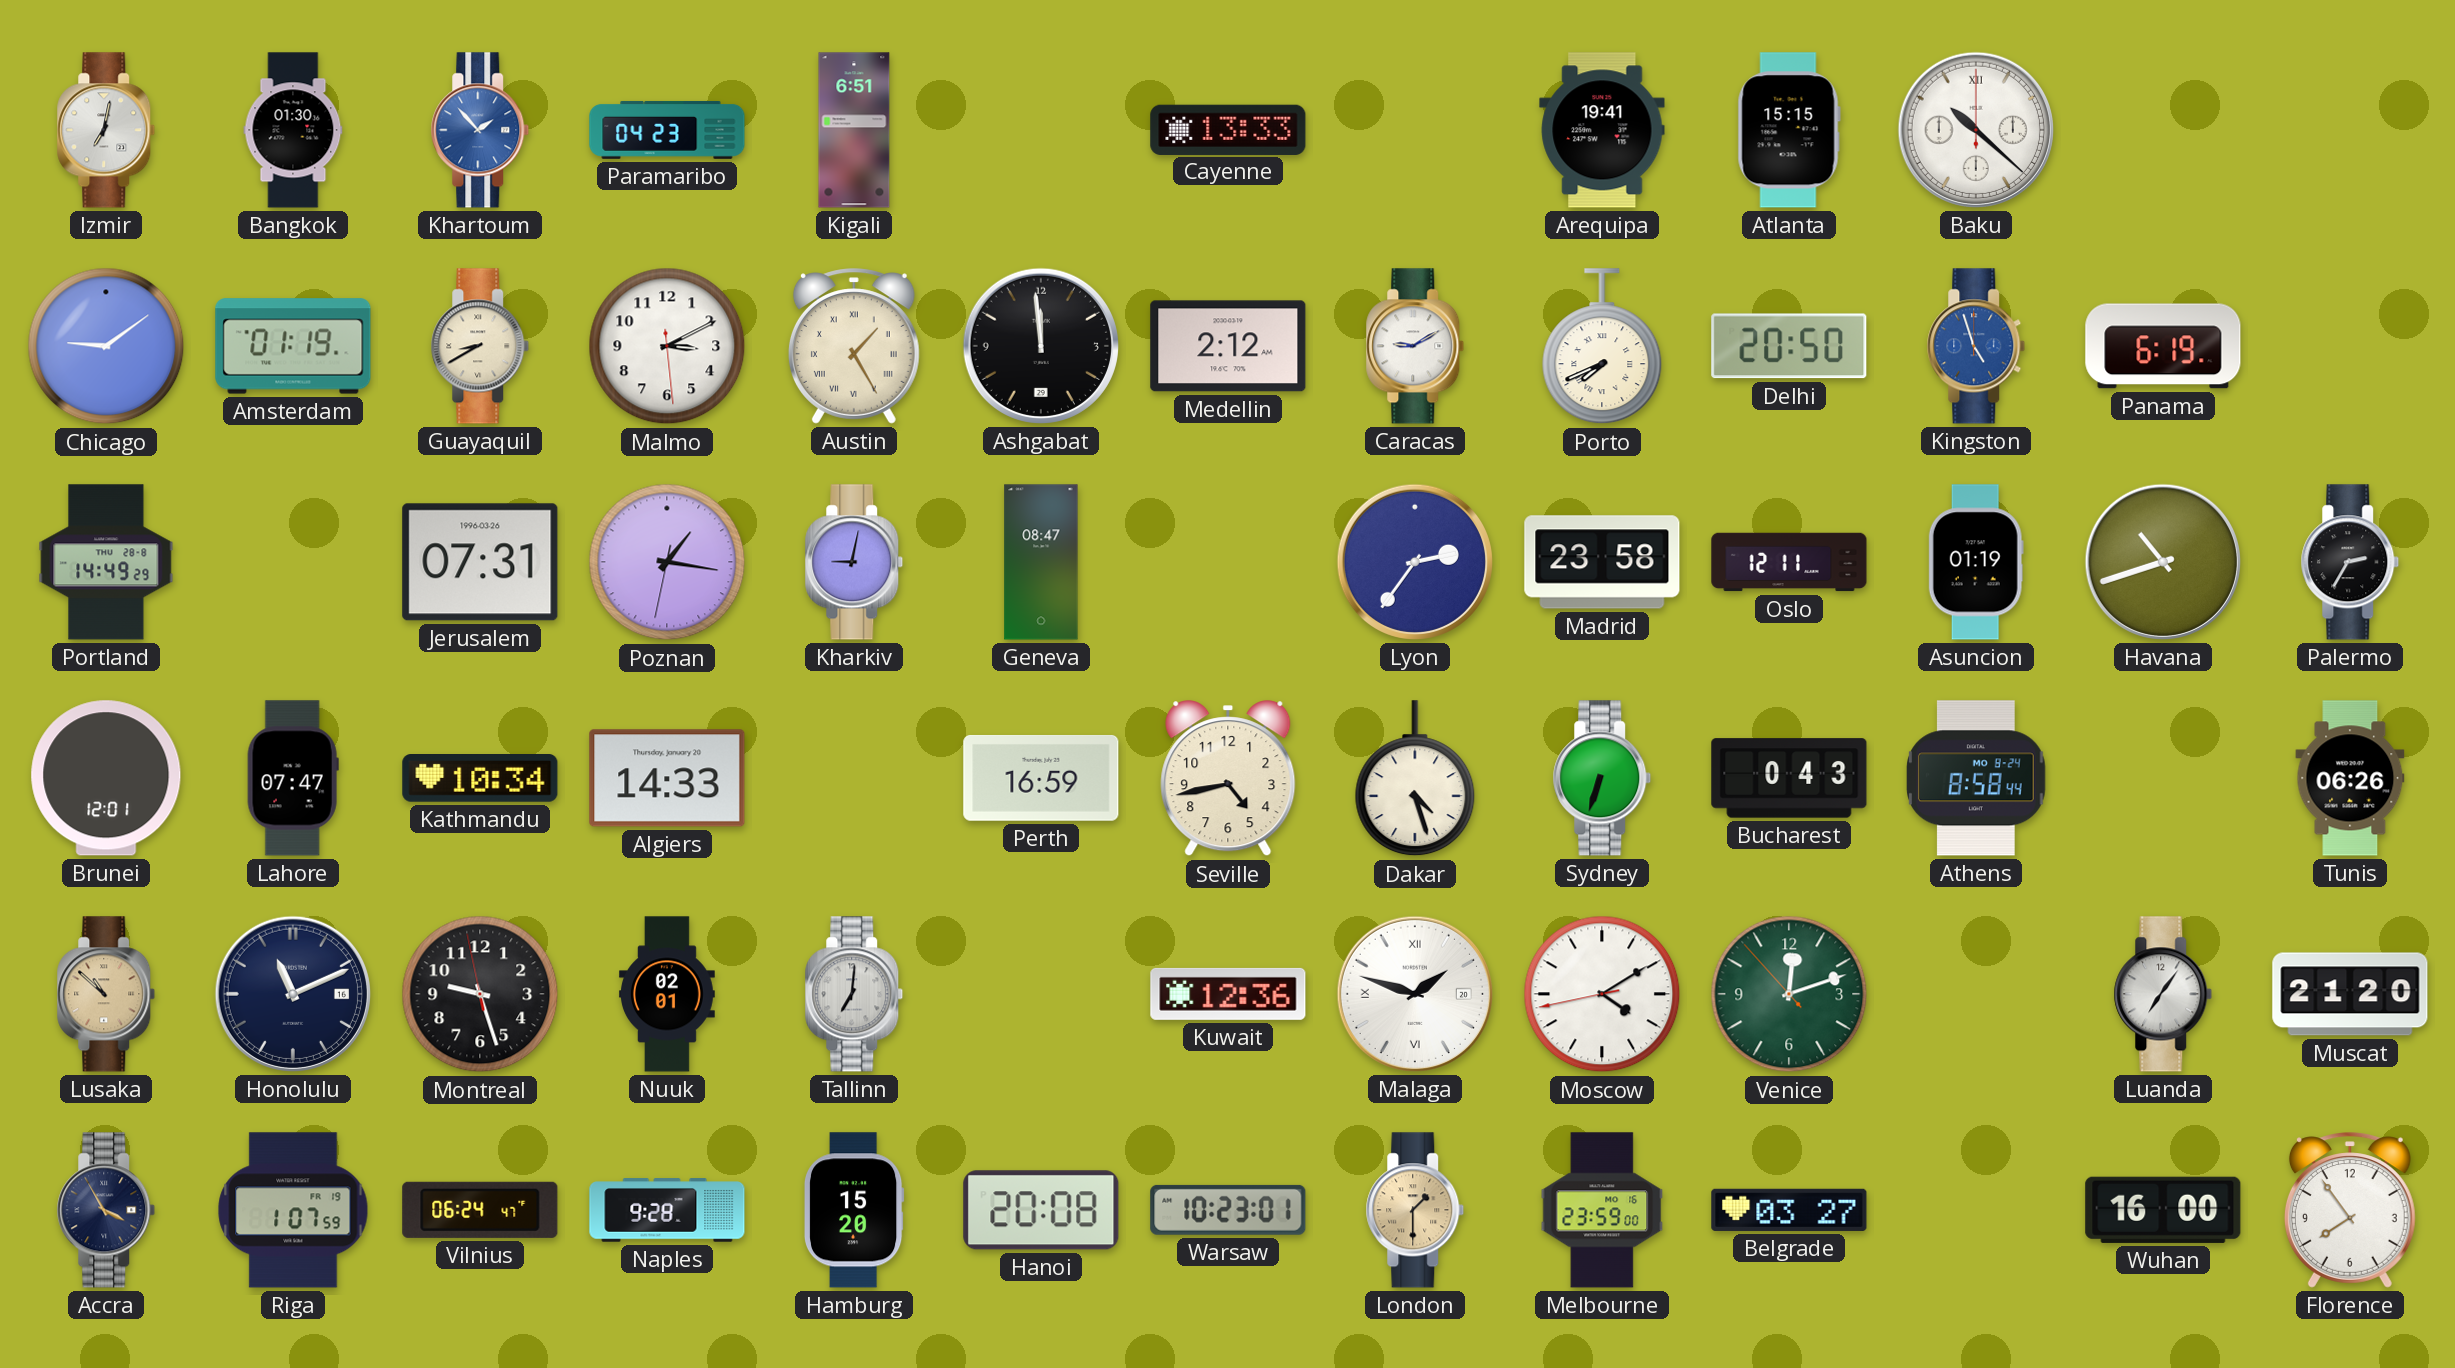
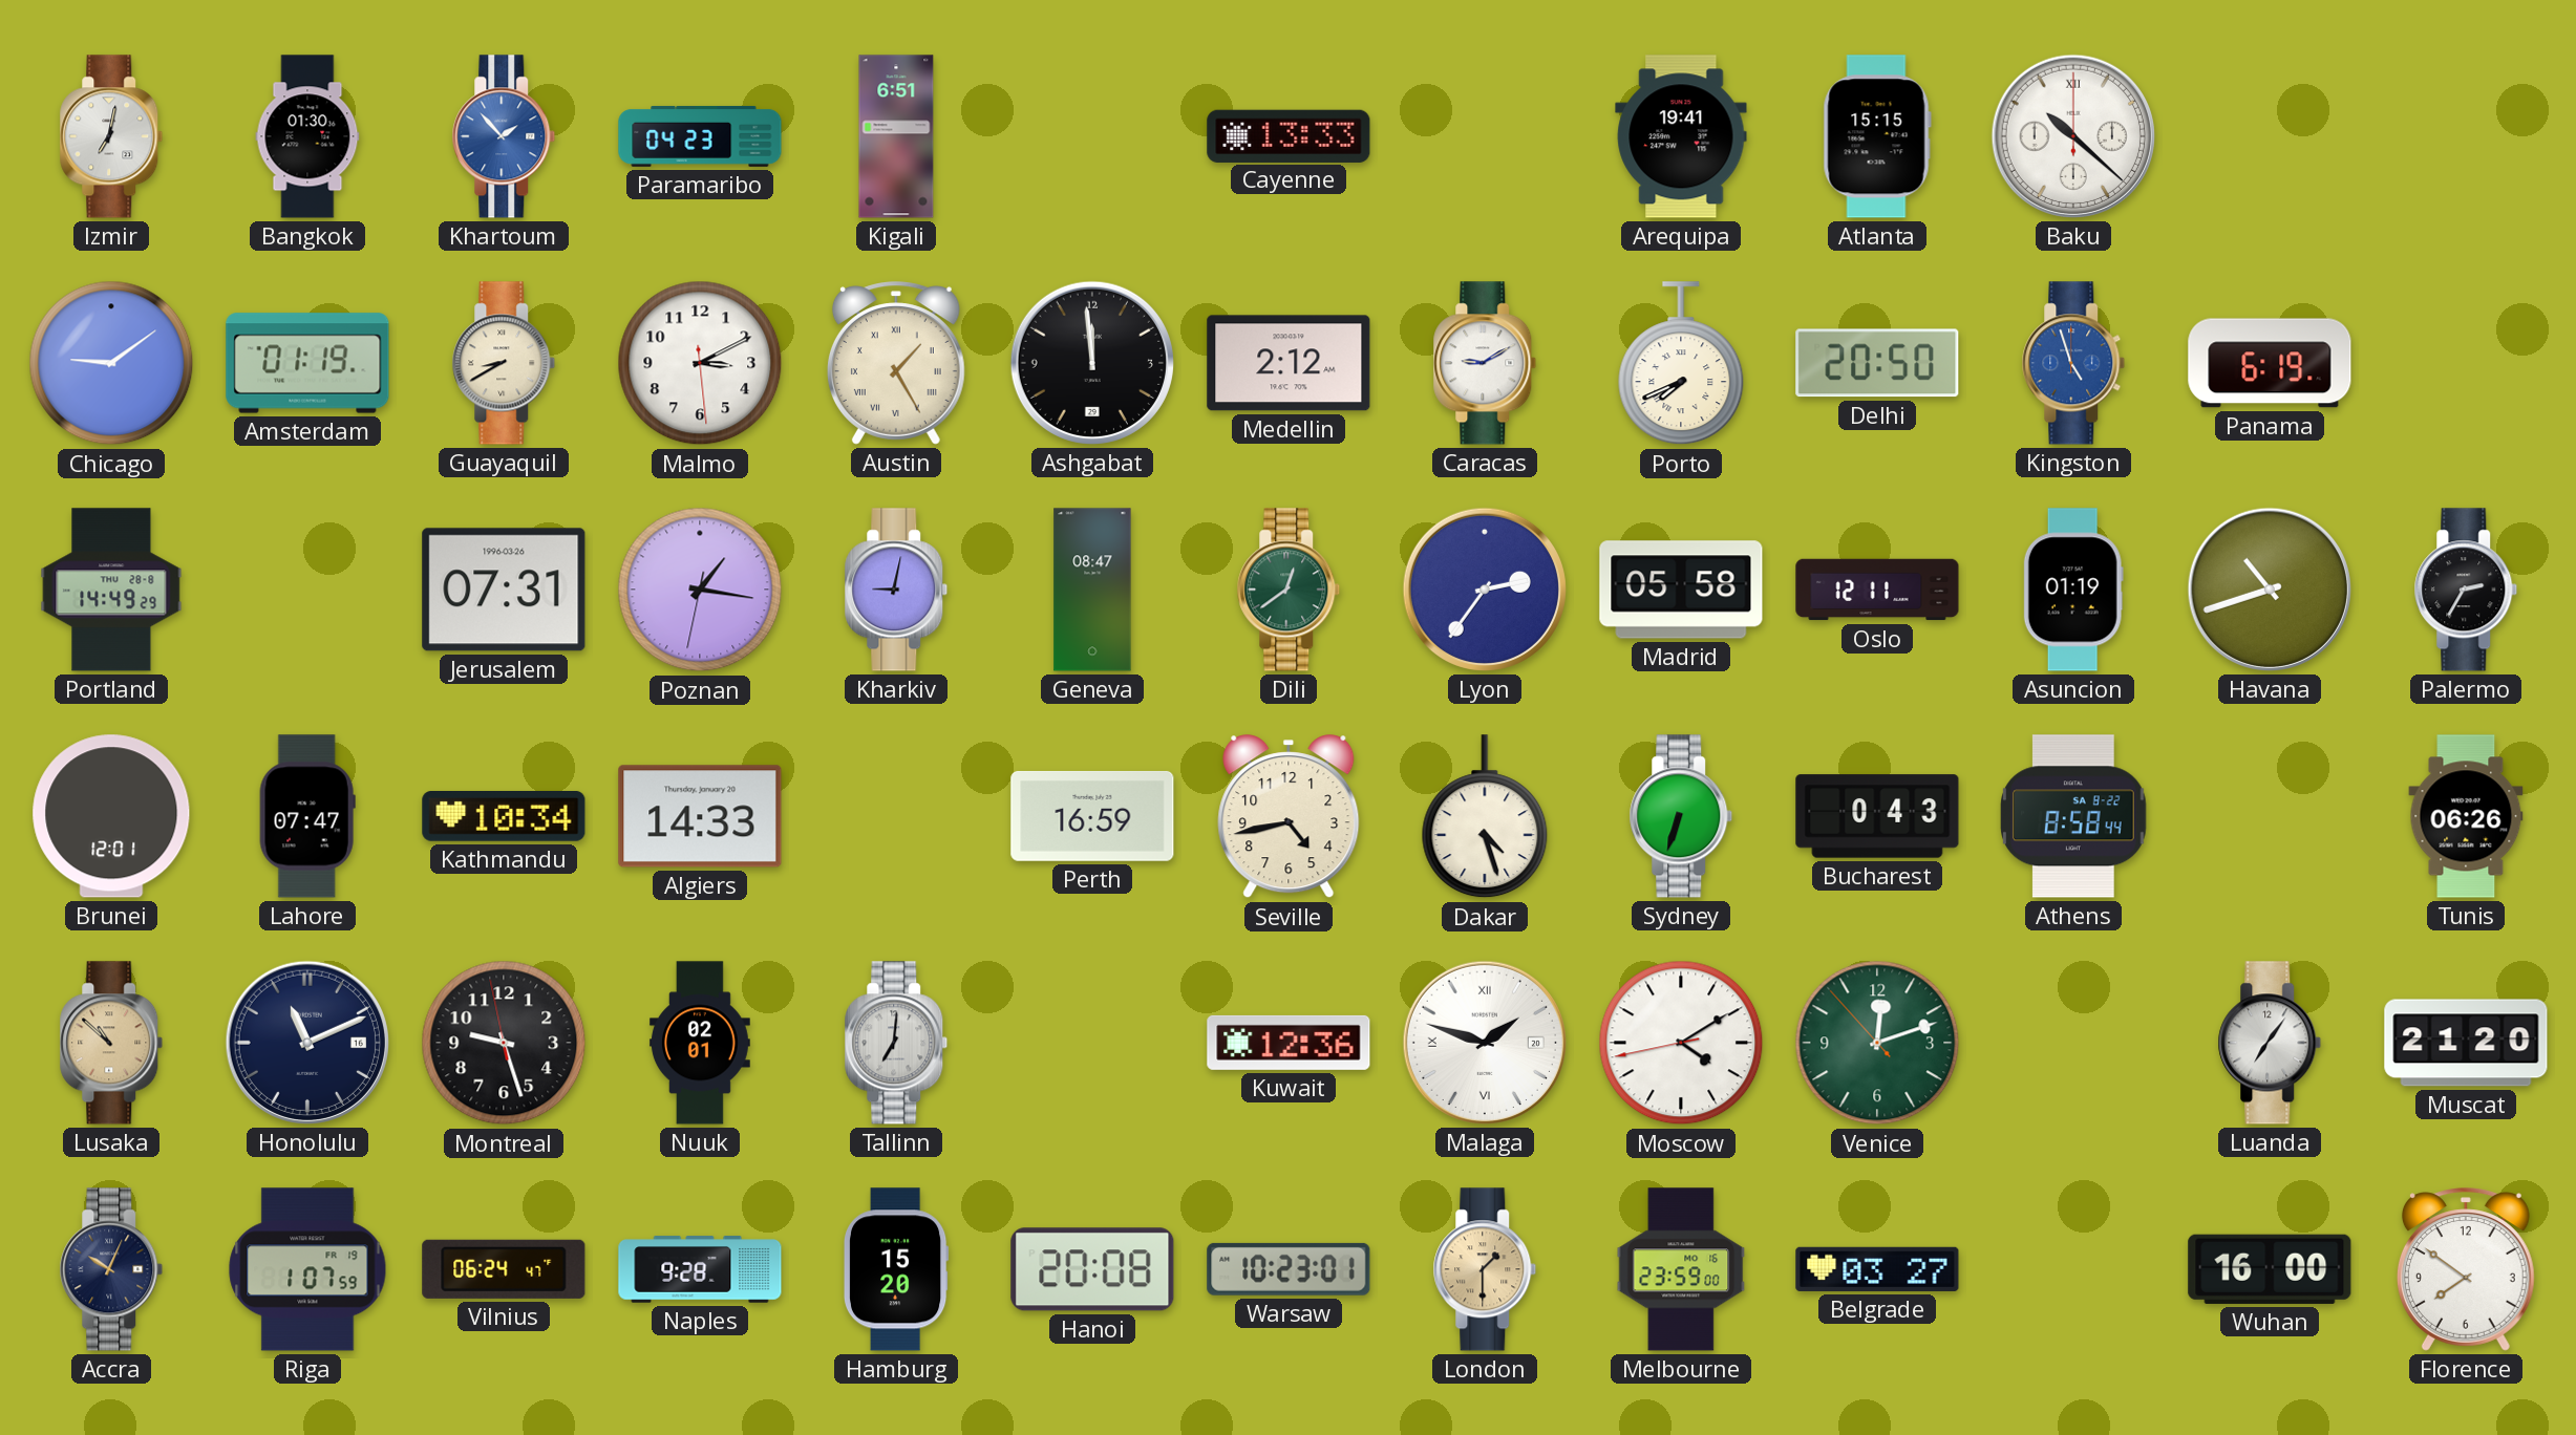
Dili: none -> 12:39
Madrid: 23:58 -> 05:58
Athens date: MO 8-24 -> SA 8-22
Accra: 3:55 -> 10:04
Florence: 7:54 -> 7:51
